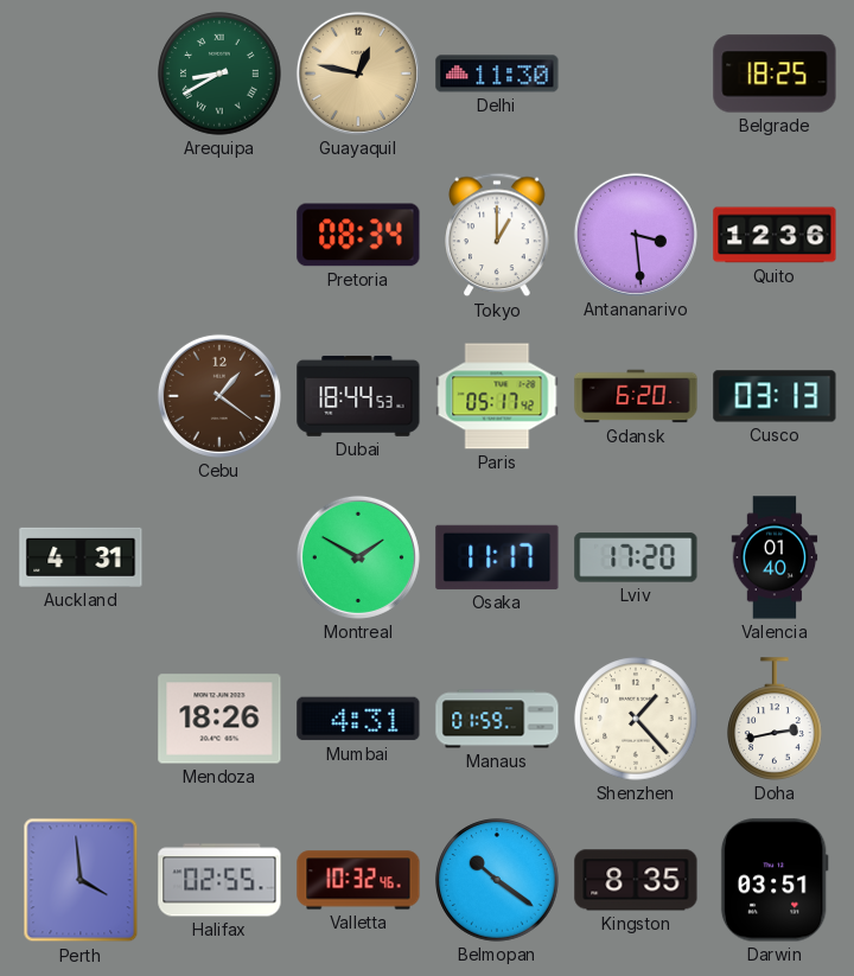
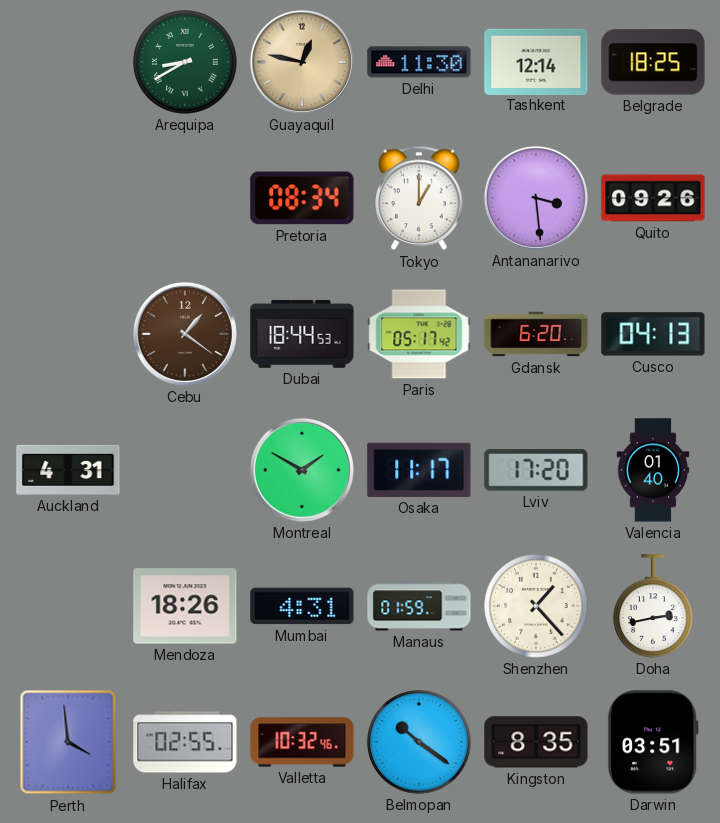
Tashkent: none -> 12:14
Quito: 12:36 -> 09:26
Cusco: 03:13 -> 04:13
